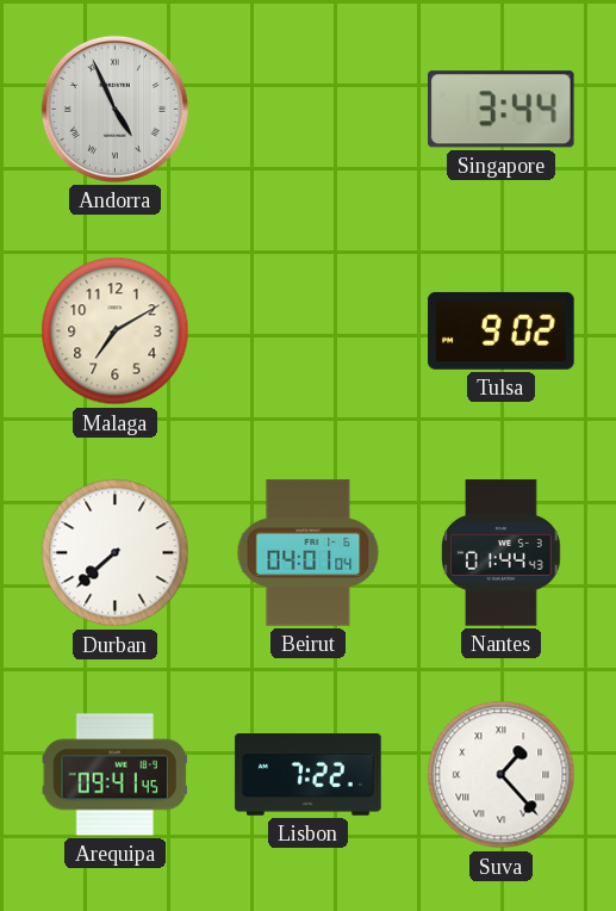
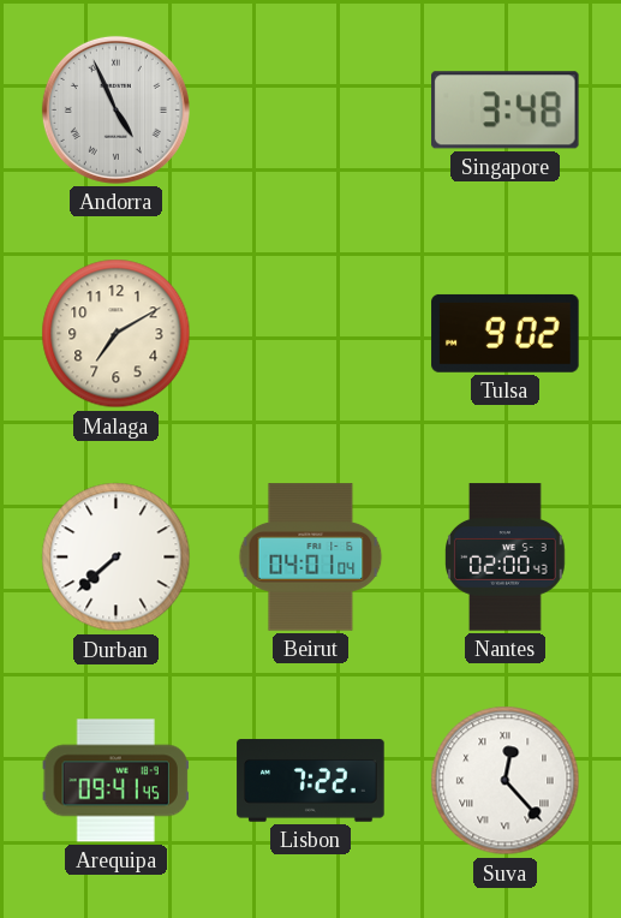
Singapore: 3:44 -> 3:48
Nantes: 01:44 -> 02:00
Suva: 1:23 -> 12:23
